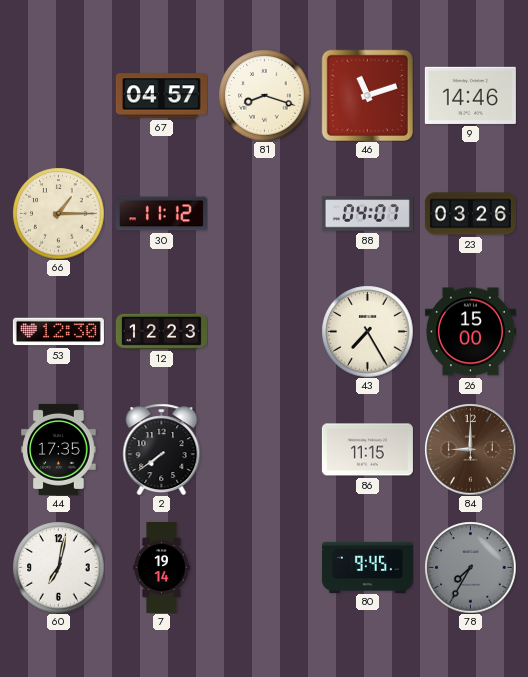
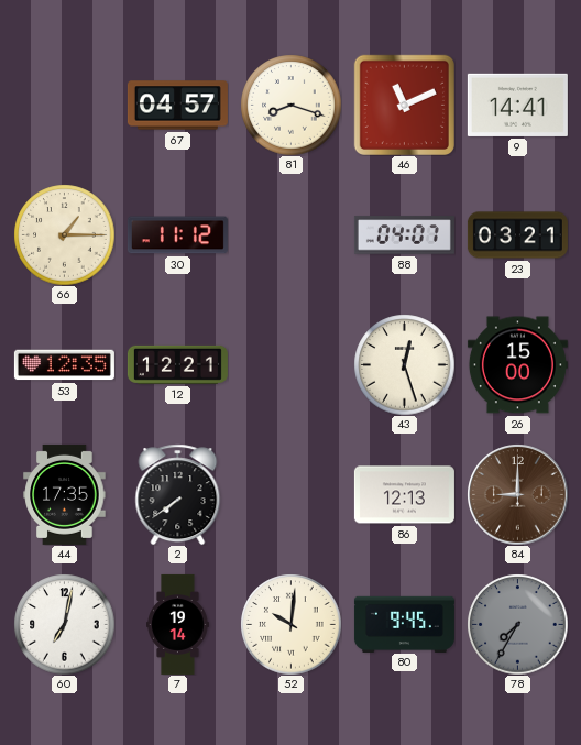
46: 11:12 -> 11:11
9: 14:46 -> 14:41
23: 03:26 -> 03:21
53: 12:30 -> 12:35
12: 12:23 -> 12:21
43: 7:25 -> 12:27
86: 11:15 -> 12:13
52: none -> 10:01
